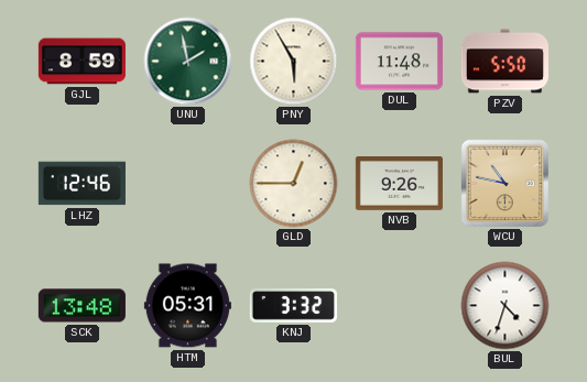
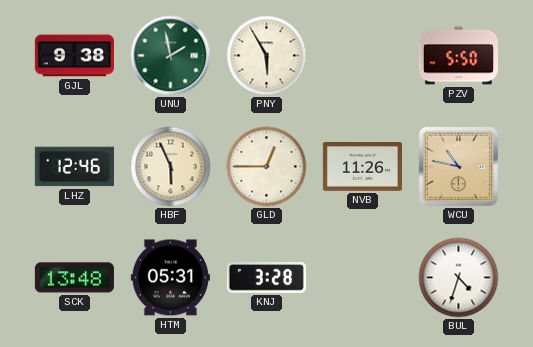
GJL: 8:59 -> 9:38
DUL: 11:48 -> none
HBF: none -> 5:56
NVB: 9:26 -> 11:26
KNJ: 3:32 -> 3:28
